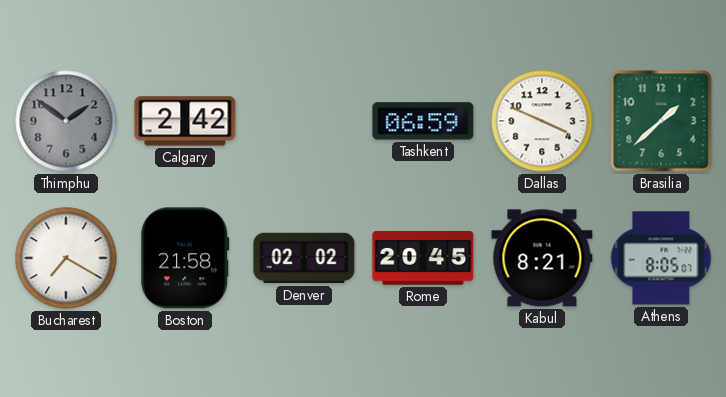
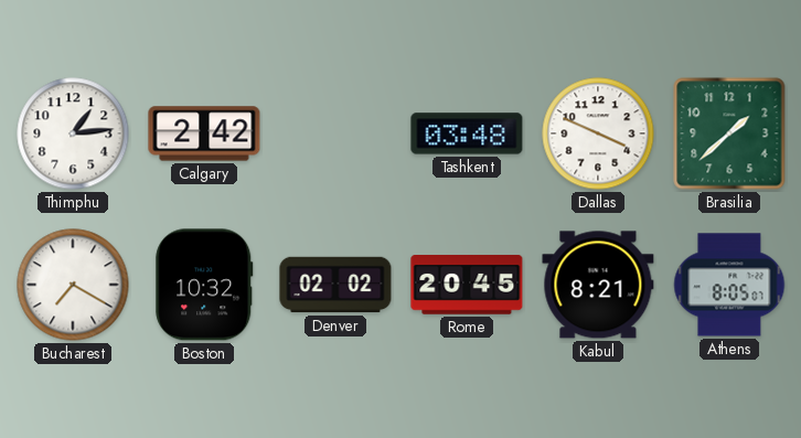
Thimphu: 1:51 -> 1:14
Thimphu dial: grey -> white
Tashkent: 06:59 -> 03:48
Boston: 21:58 -> 10:32
